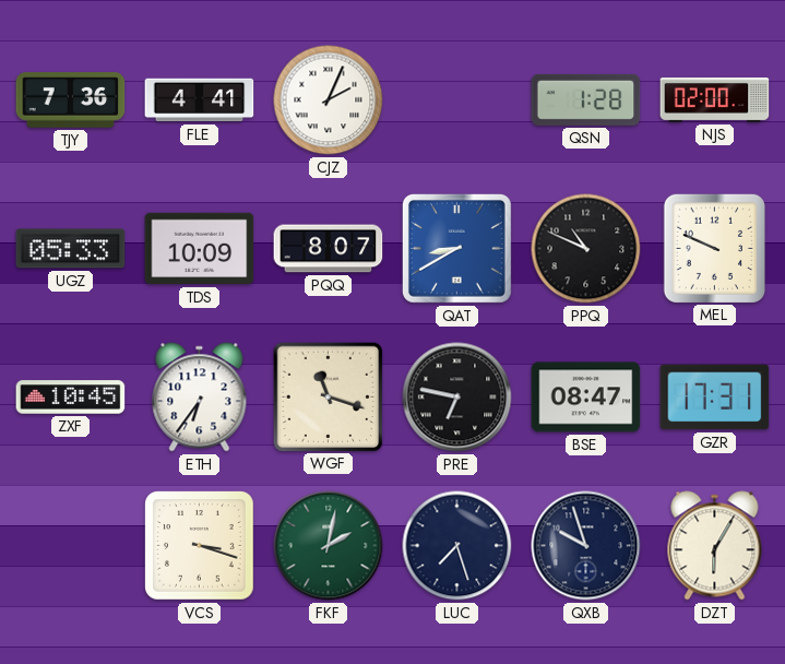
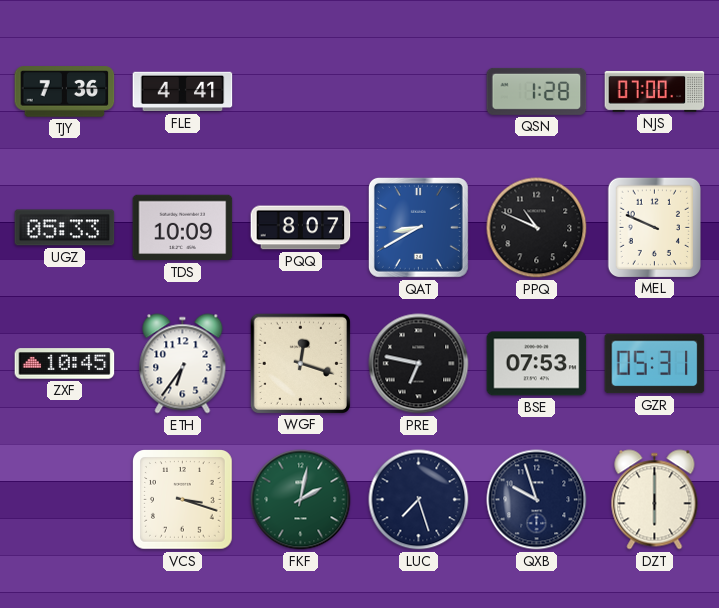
CJZ: 2:04 -> none
NJS: 02:00 -> 07:00
WGF: 11:18 -> 12:18
BSE: 08:47 -> 07:53
GZR: 17:31 -> 05:31
DZT: 6:05 -> 6:00
